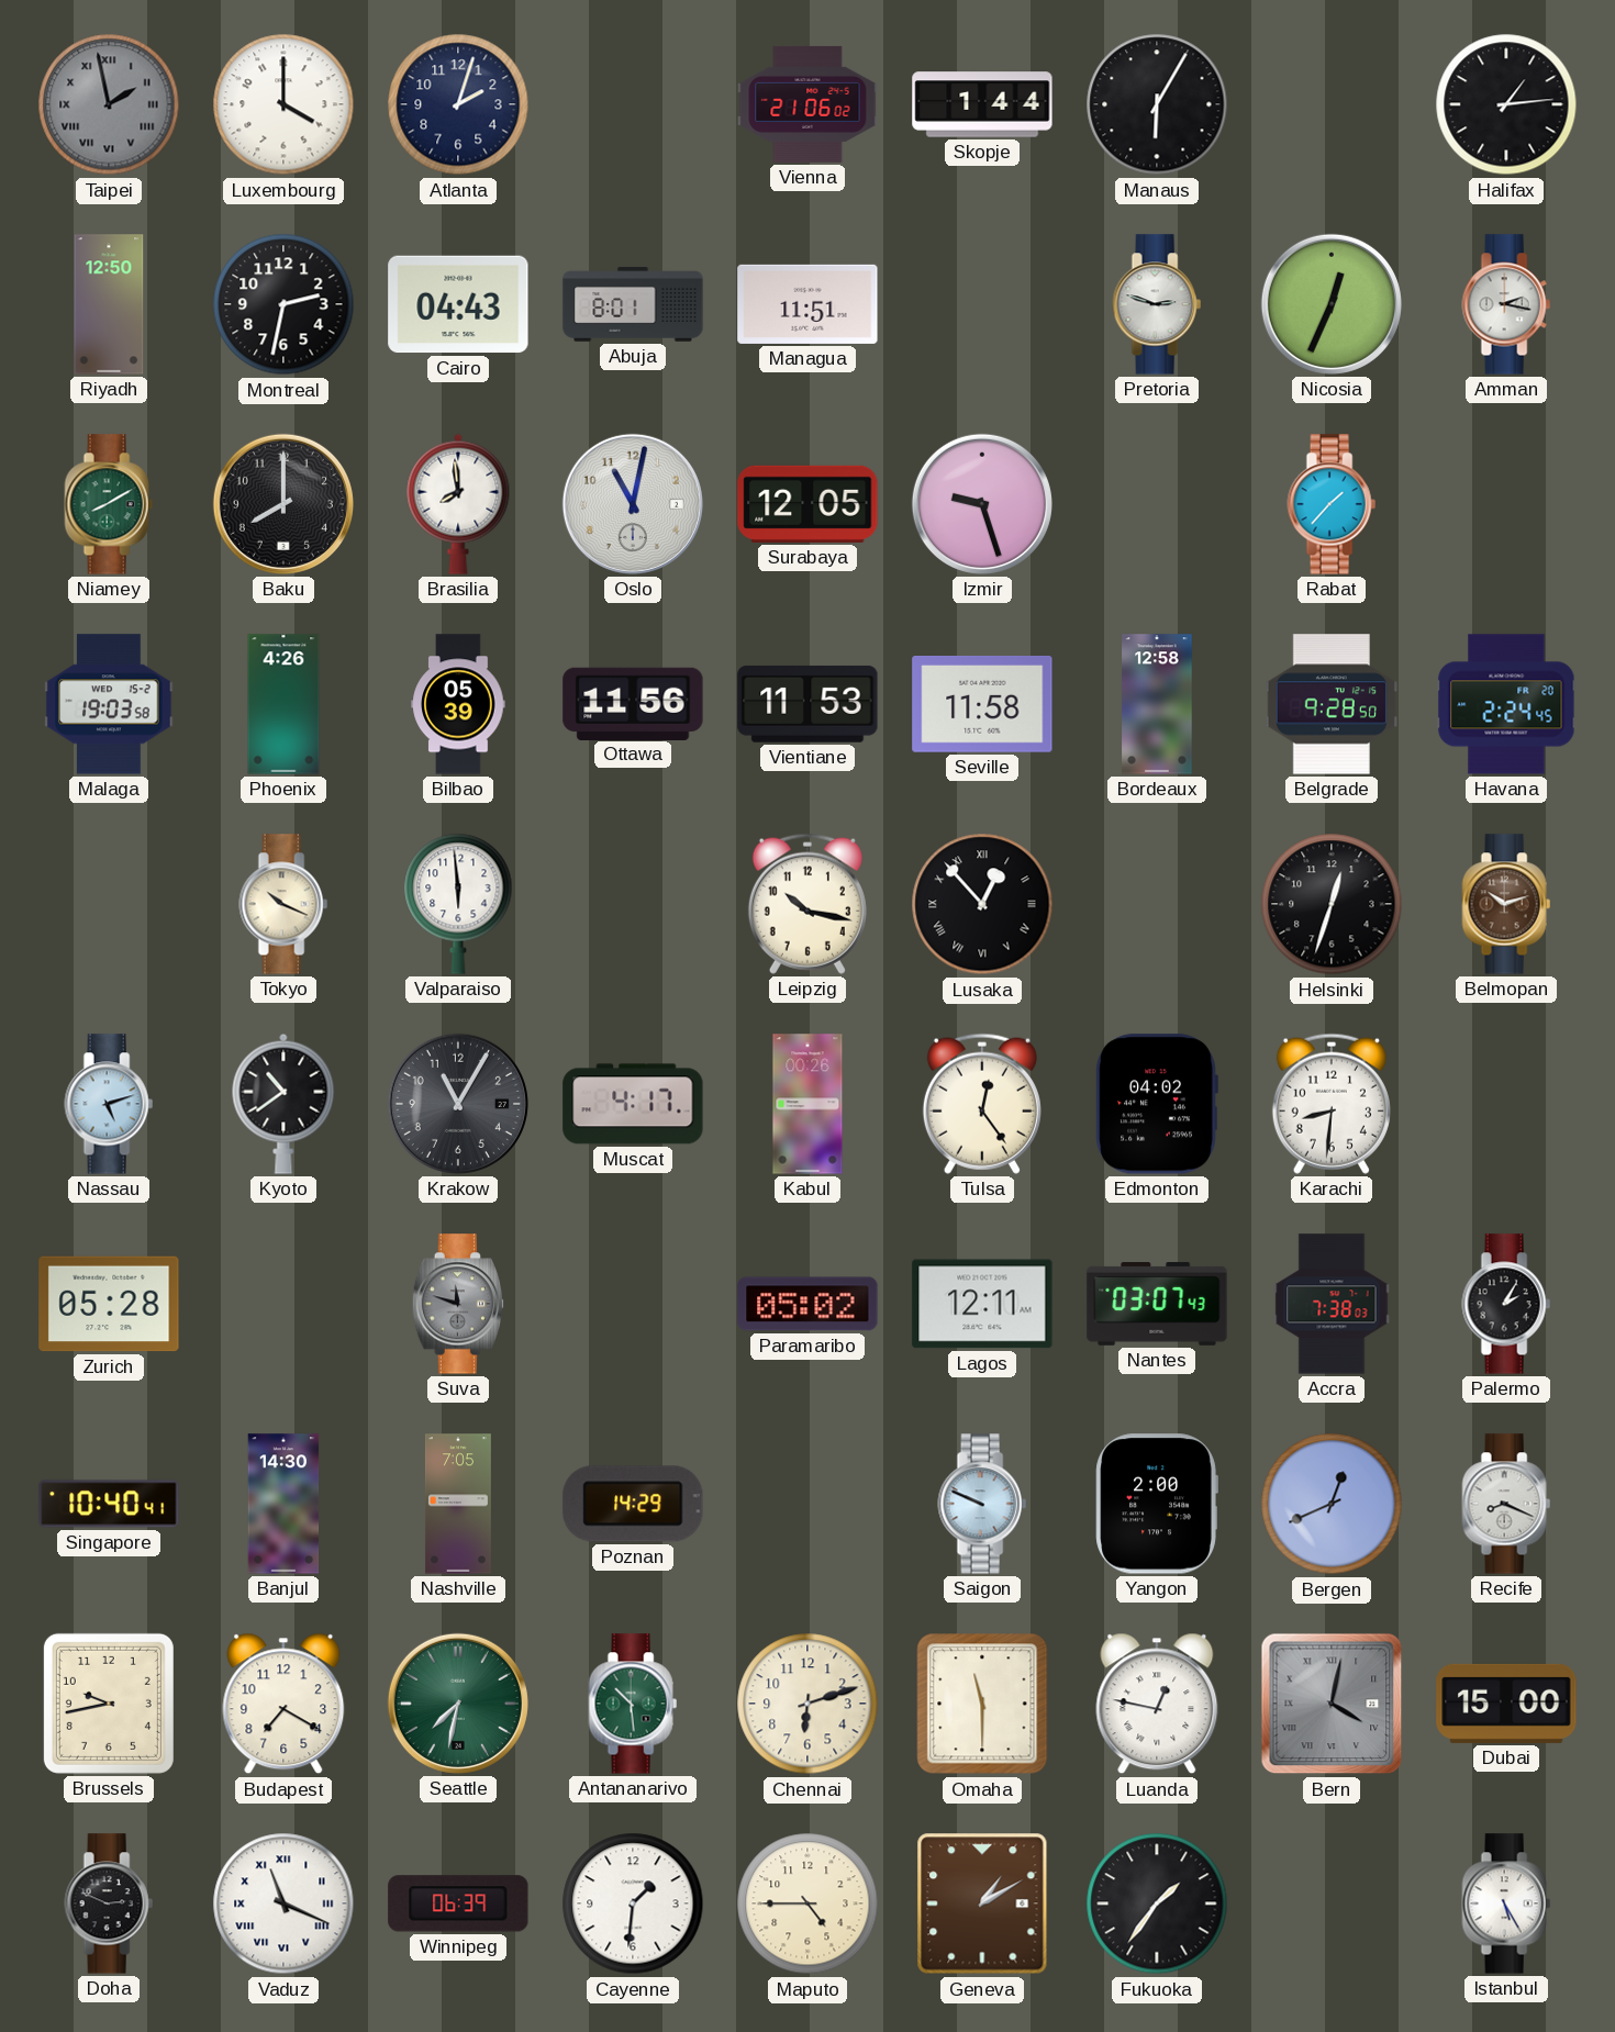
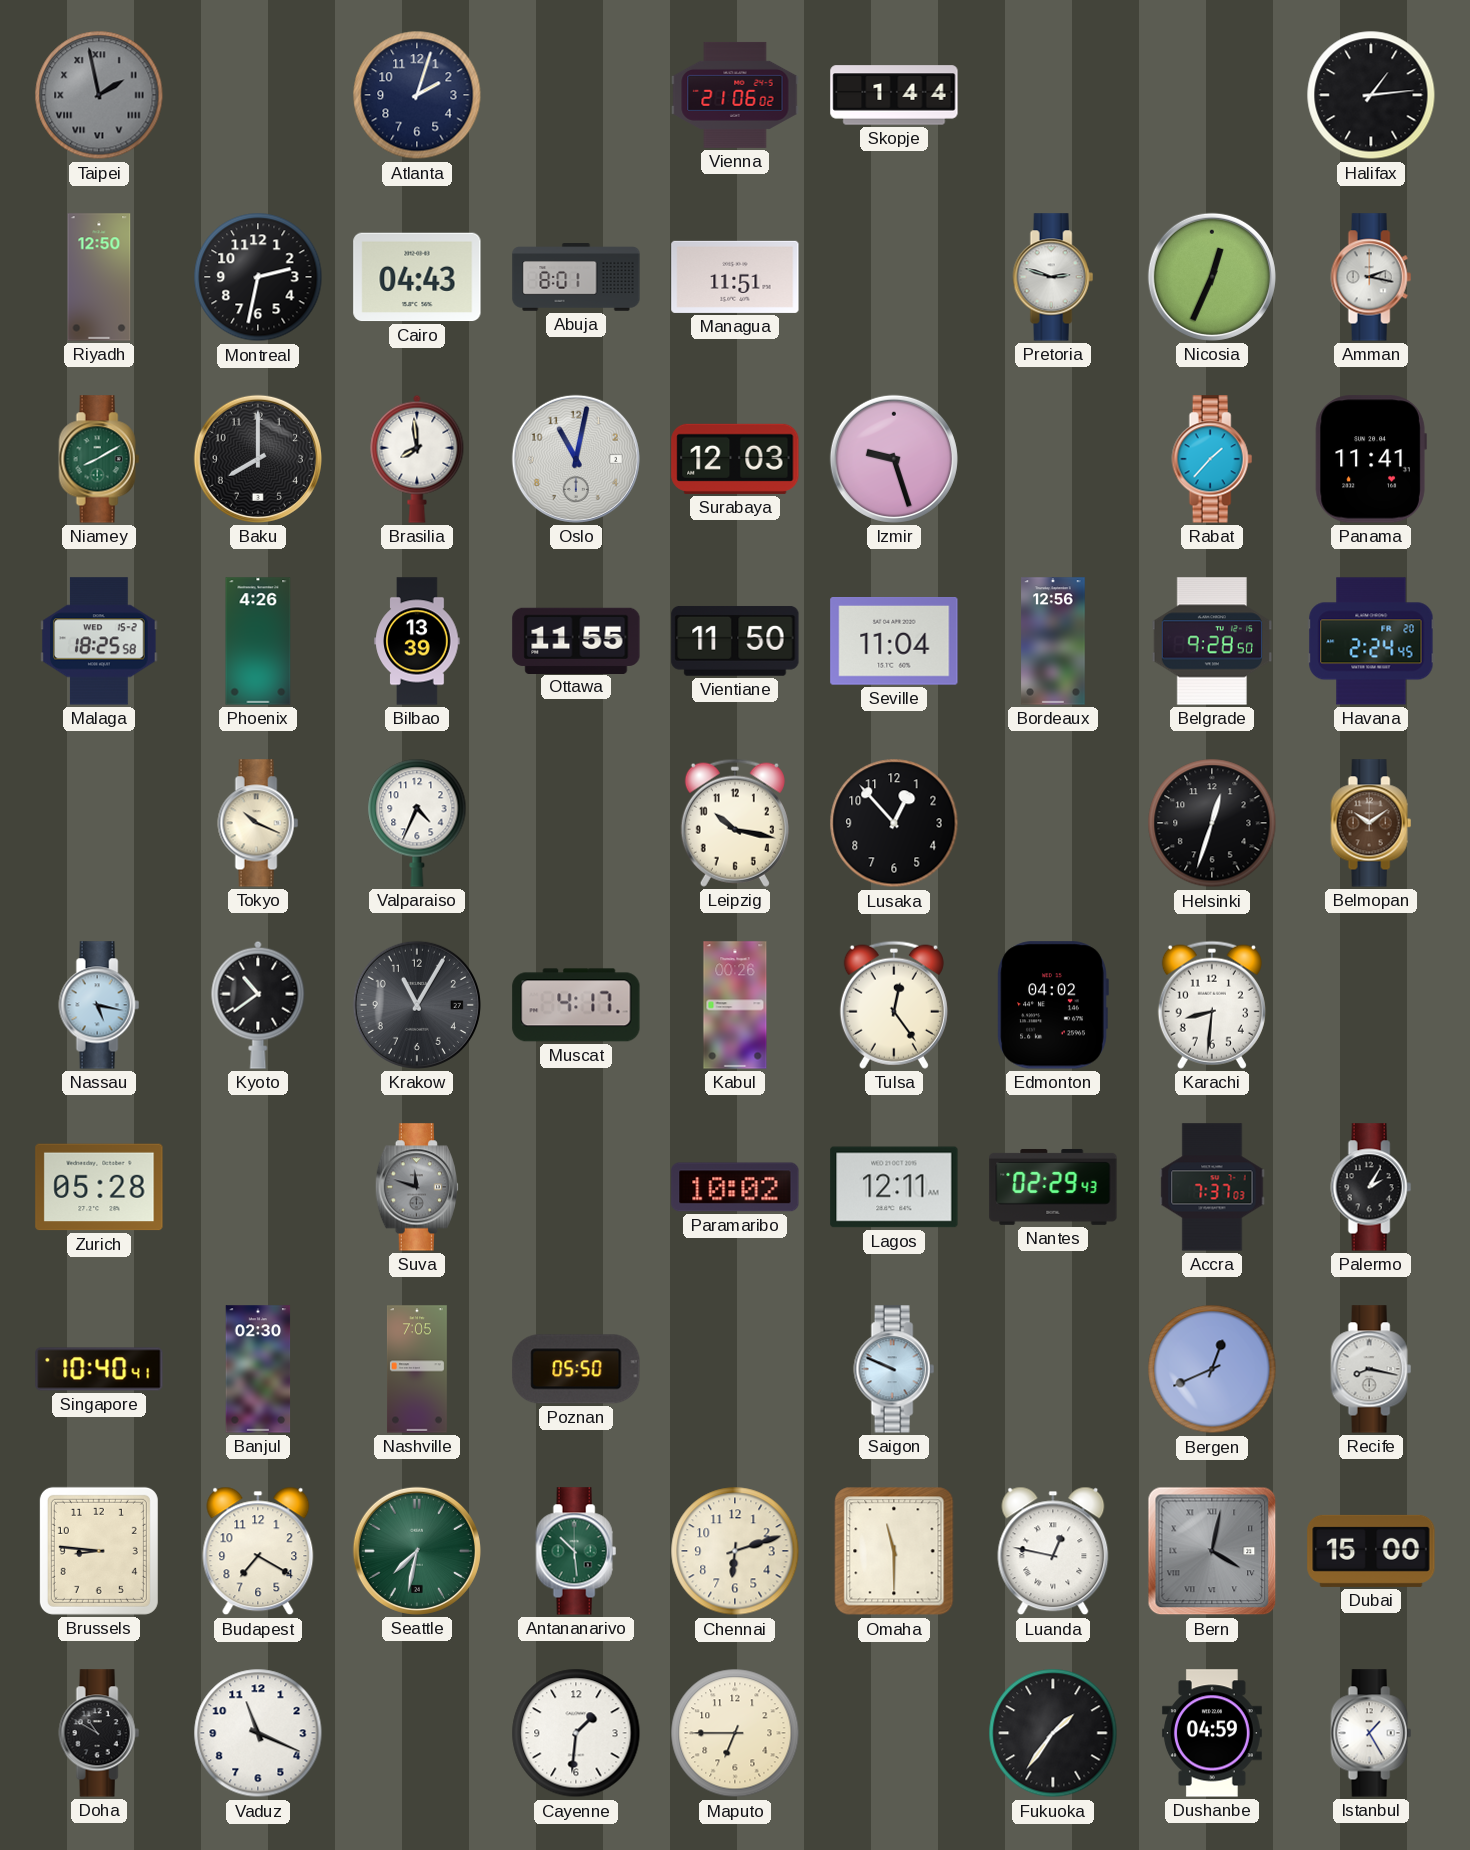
Luxembourg: 4:00 -> none
Manaus: 6:05 -> none
Surabaya: 12:05 -> 12:03
Panama: none -> 11:41
Malaga: 19:03 -> 18:25
Bilbao: 05:39 -> 13:39
Ottawa: 11:56 -> 11:55
Vientiane: 11:53 -> 11:50
Seville: 11:58 -> 11:04
Bordeaux: 12:58 -> 12:56
Valparaiso: 5:59 -> 4:34
Lusaka numerals: Roman -> Arabic
Belmopan: 10:12 -> 10:09
Nassau: 5:12 -> 5:17
Paramaribo: 05:02 -> 10:02
Nantes: 03:07 -> 02:29
Accra: 7:38 -> 7:37
Banjul: 14:30 -> 02:30
Poznan: 14:29 -> 05:50
Yangon: 2:00 -> none
Recife: 8:19 -> 8:17
Brussels: 9:43 -> 8:46
Doha: 2:49 -> 10:50
Vaduz numerals: Roman -> Arabic
Winnipeg: 06:39 -> none
Maputo: 4:45 -> 6:45
Geneva: 1:10 -> none
Dushanbe: none -> 04:59
Istanbul: 5:25 -> 1:25
